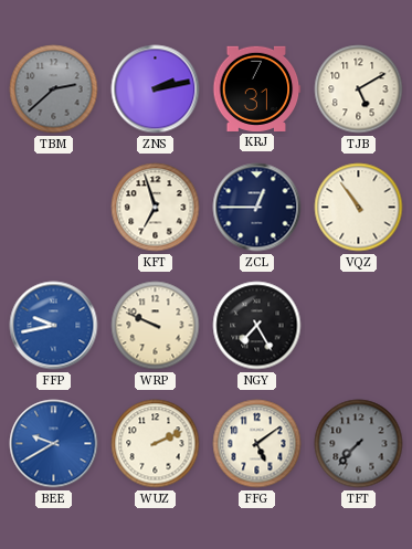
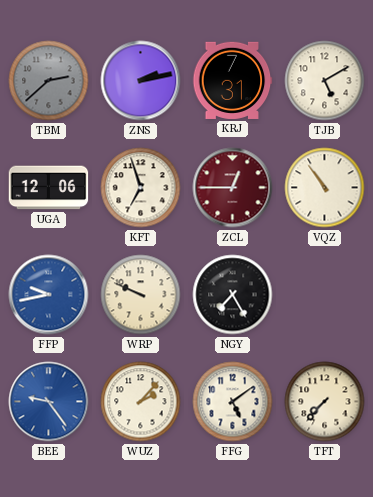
UGA: none -> 12:06
ZCL dial: navy -> burgundy
BEE: 9:40 -> 9:24
WUZ: 2:11 -> 2:07
TFT dial: grey -> cream
